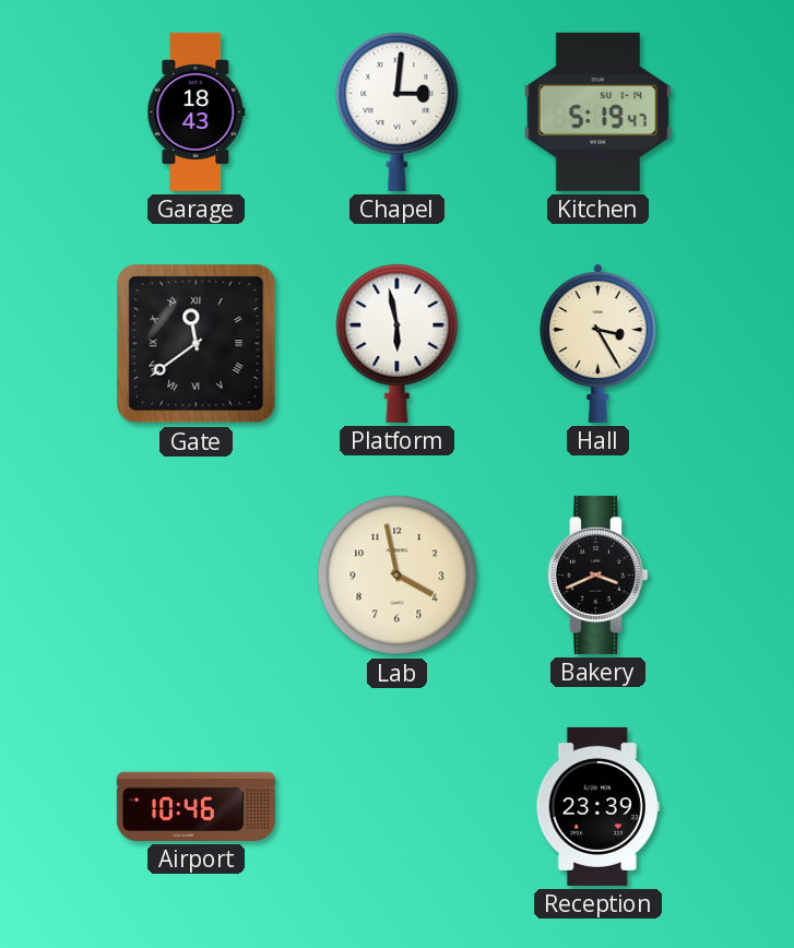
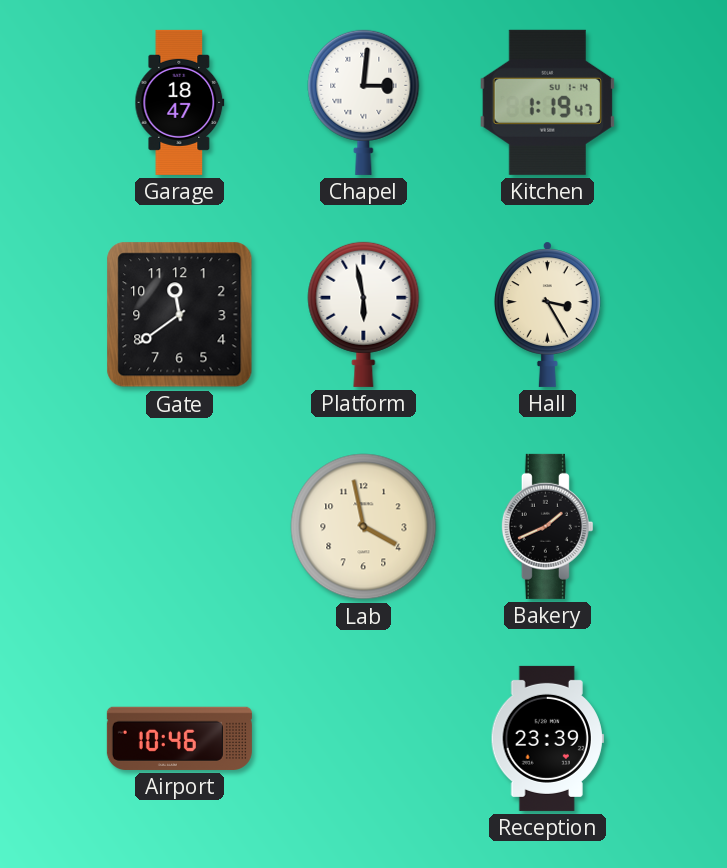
Garage: 18:43 -> 18:47
Kitchen: 5:19 -> 1:19
Gate numerals: Roman -> Arabic
Bakery: 3:41 -> 1:41
